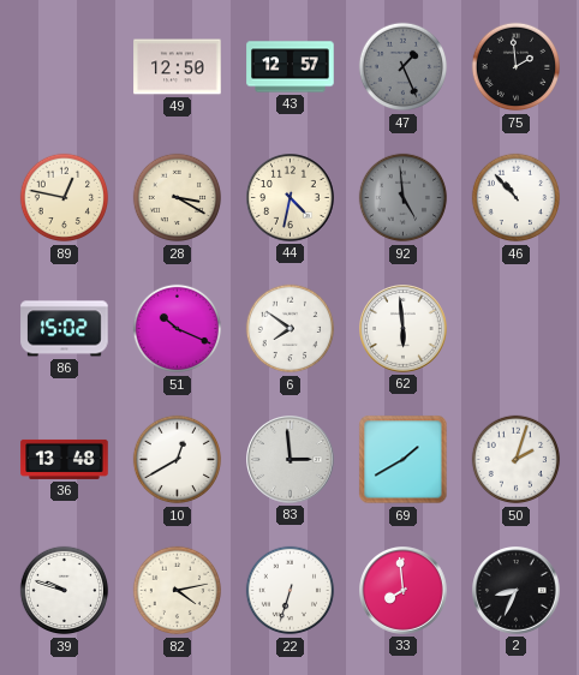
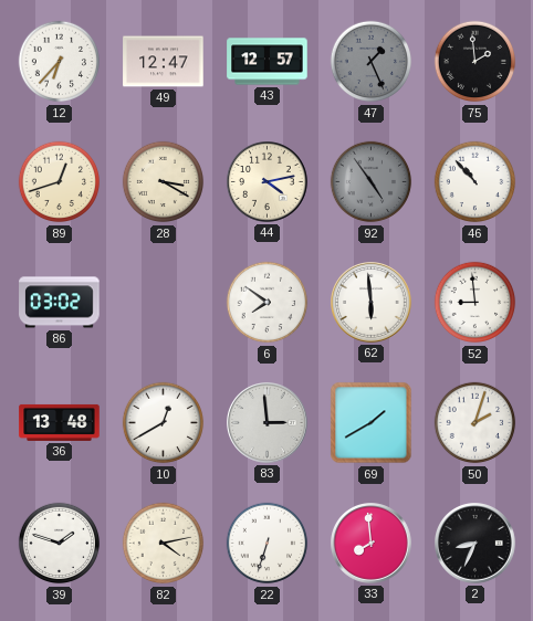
12: none -> 6:37
49: 12:50 -> 12:47
89: 12:47 -> 12:42
44: 4:32 -> 4:13
92: 4:59 -> 4:54
86: 15:02 -> 03:02
51: 10:19 -> none
52: none -> 8:59
39: 9:48 -> 1:48
